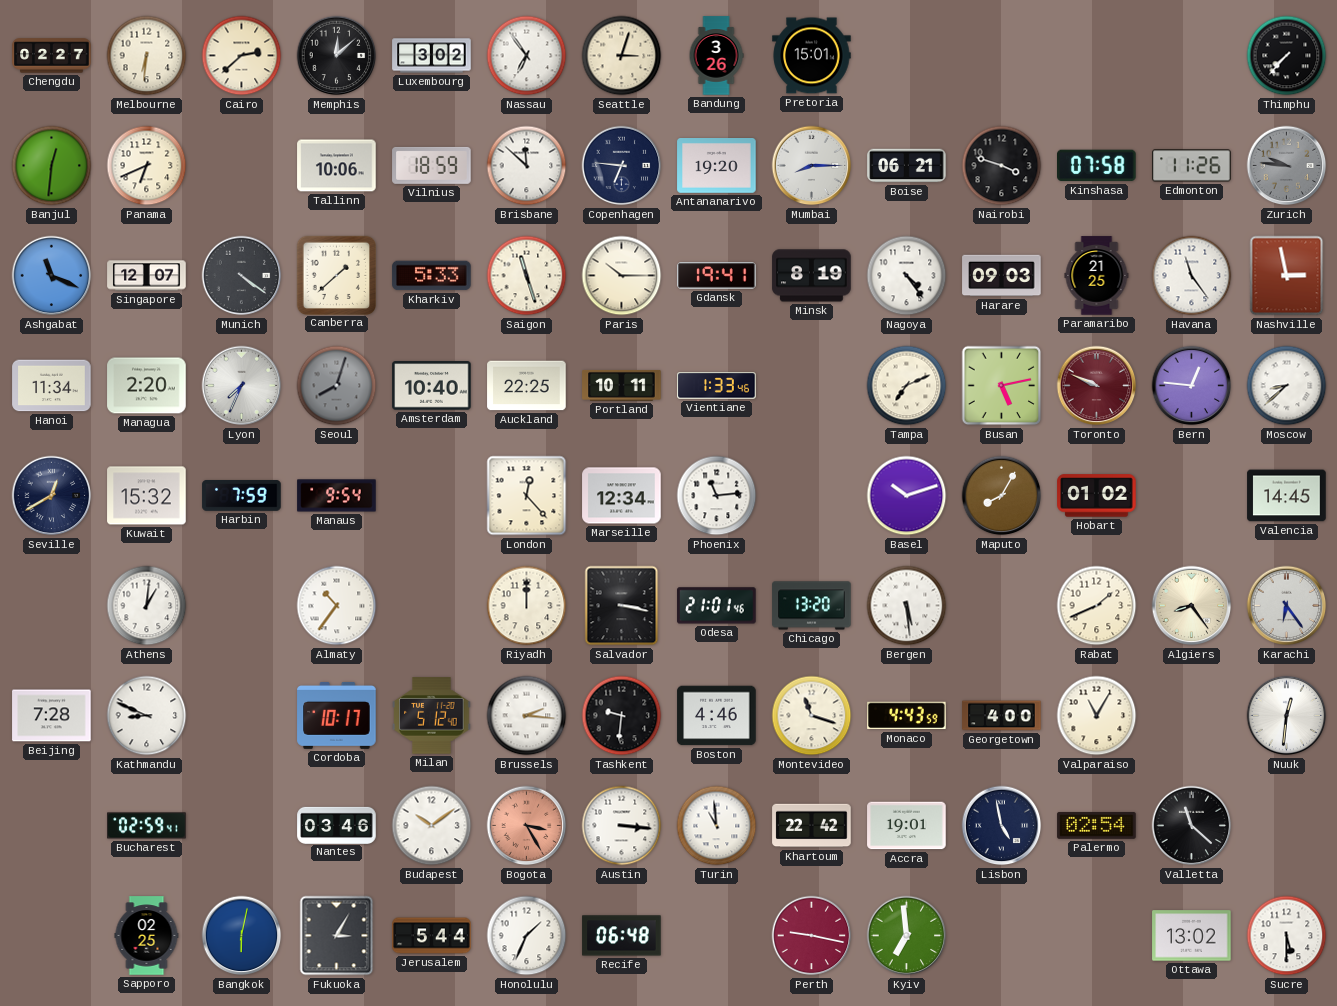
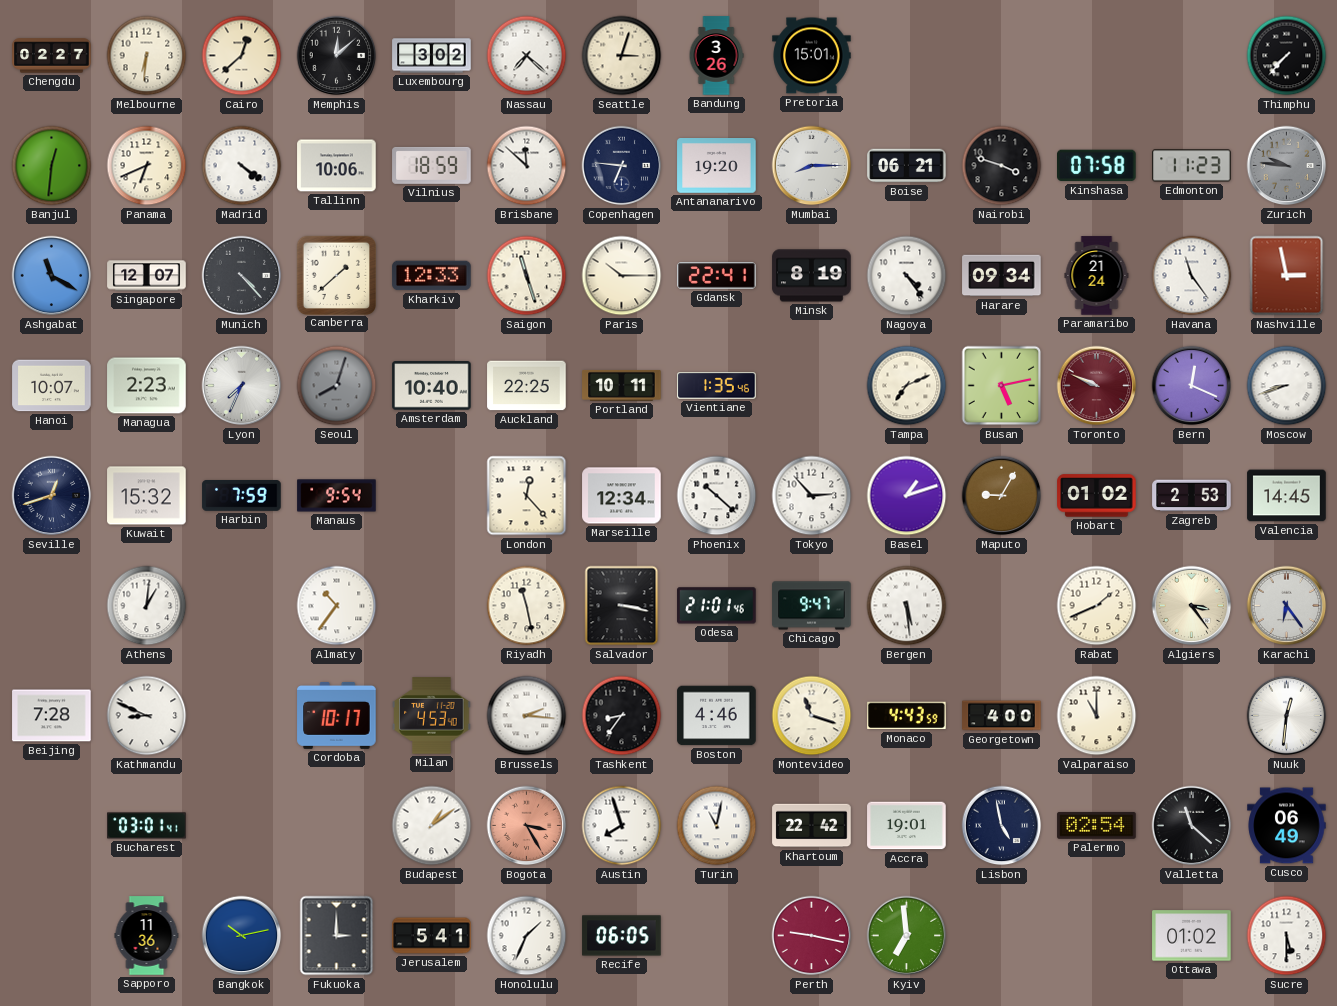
Cairo: 2:38 -> 12:38
Nassau: 6:54 -> 7:22
Madrid: none -> 4:21
Edmonton: 11:26 -> 11:23
Ashgabat: 11:19 -> 11:20
Munich: 4:21 -> 4:23
Kharkiv: 5:33 -> 12:33
Gdansk: 19:41 -> 22:41
Harare: 09:03 -> 09:34
Paramaribo: 21:25 -> 21:24
Hanoi: 11:34 -> 10:07
Managua: 2:20 -> 2:23
Vientiane: 1:33 -> 1:35
Bern: 12:46 -> 12:19
Moscow: 8:38 -> 8:42
Seville: 12:40 -> 12:42
Phoenix: 11:14 -> 10:22
Tokyo: none -> 2:53
Basel: 10:12 -> 1:12
Maputo: 8:05 -> 9:05
Zagreb: none -> 2:53
Riyadh: 12:00 -> 11:28
Chicago: 13:20 -> 9:47
Algiers: 8:24 -> 3:24
Milan: 5:12 -> 4:53
Tashkent: 9:31 -> 8:36
Valparaiso: 11:05 -> 11:00
Bucharest: 02:59 -> 03:01
Nantes: 03:46 -> none
Budapest: 10:09 -> 1:09
Austin: 3:16 -> 7:57
Turin: 10:59 -> 11:02
Cusco: none -> 06:49
Sapporo: 02:25 -> 11:36
Bangkok: 6:02 -> 10:13
Fukuoka: 3:05 -> 3:00
Jerusalem: 5:44 -> 5:41
Recife: 06:48 -> 06:05
Ottawa: 13:02 -> 01:02
